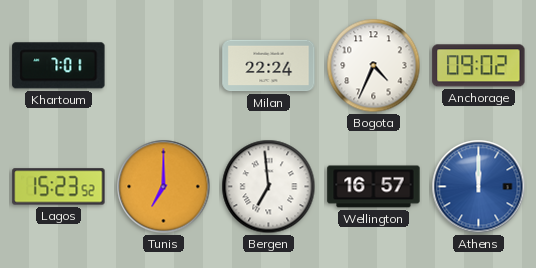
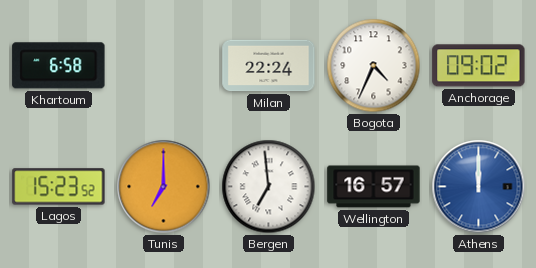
Khartoum: 7:01 -> 6:58
